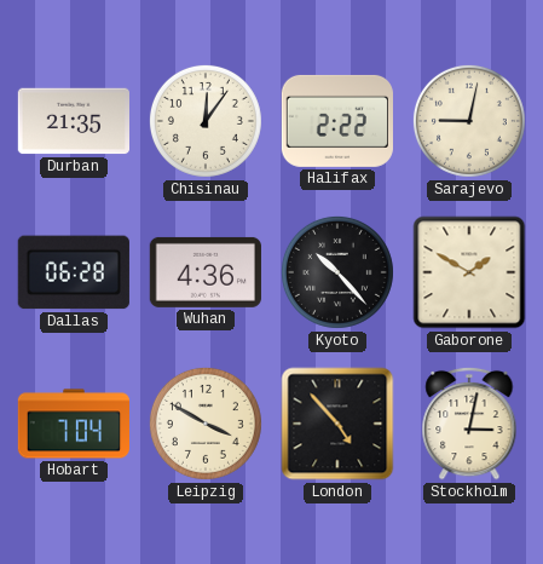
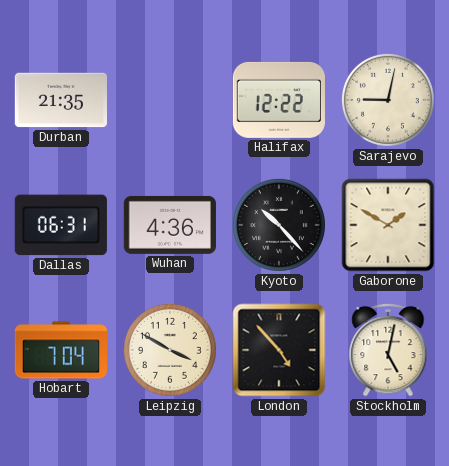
Chisinau: 12:06 -> none
Halifax: 2:22 -> 12:22
Dallas: 06:28 -> 06:31
Stockholm: 3:02 -> 5:02
